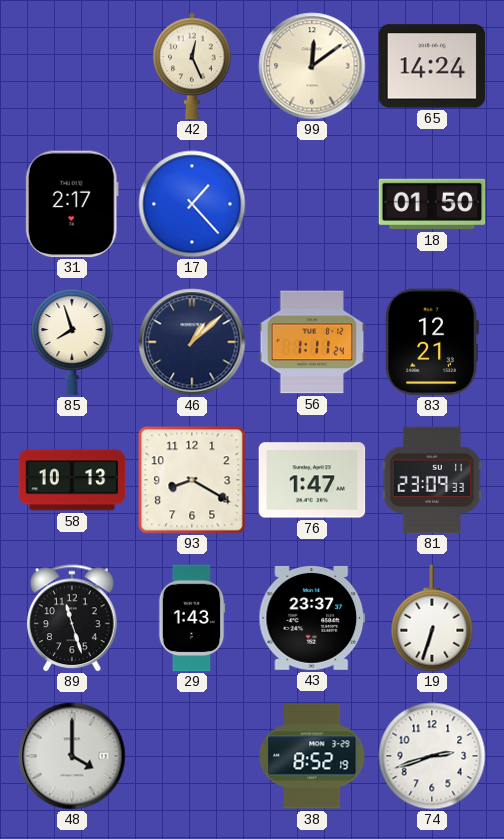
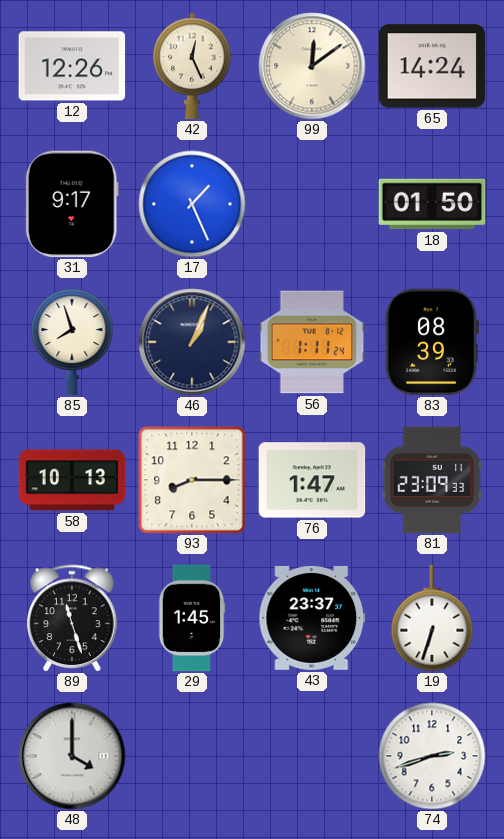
12: none -> 12:26
31: 2:17 -> 9:17
17: 1:23 -> 1:26
46: 1:08 -> 1:04
83: 12:21 -> 08:39
93: 8:20 -> 8:15
29: 1:43 -> 1:45
38: 8:52 -> none
